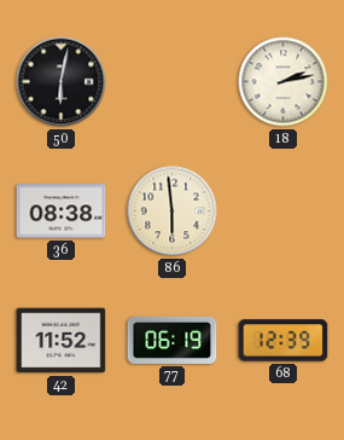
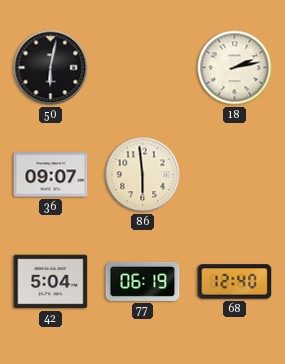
36: 08:38 -> 09:07
42: 11:52 -> 5:04
68: 12:39 -> 12:40
